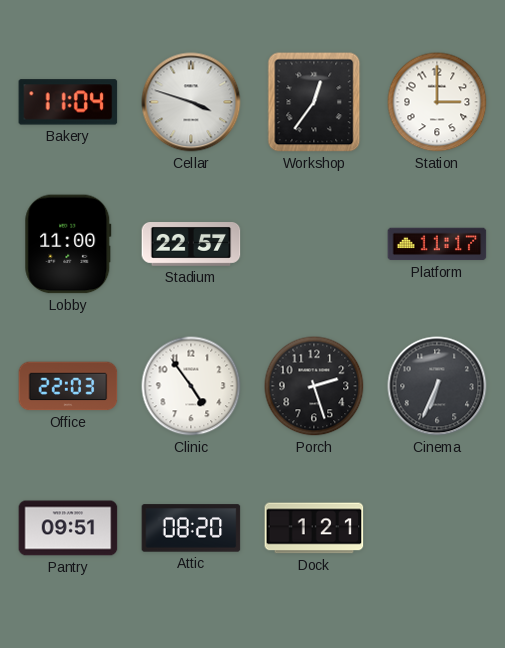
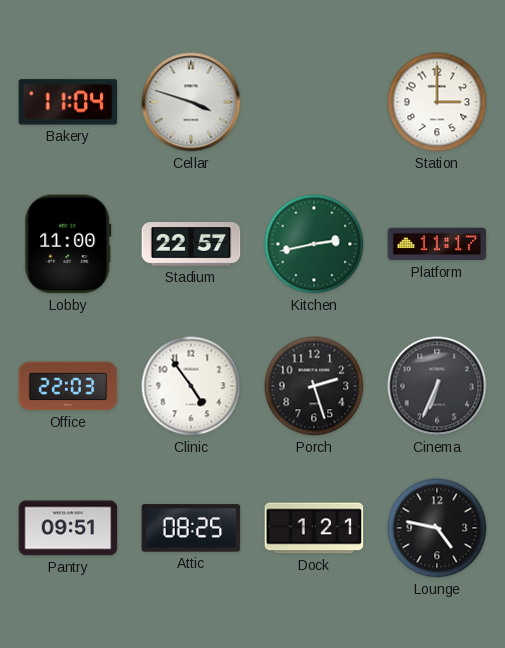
Workshop: 12:36 -> none
Kitchen: none -> 2:43
Attic: 08:20 -> 08:25
Lounge: none -> 4:47
